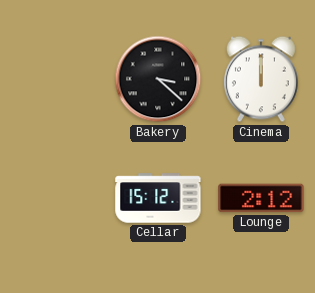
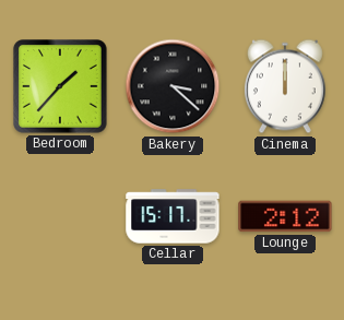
Bedroom: none -> 1:37
Cellar: 15:12 -> 15:17
